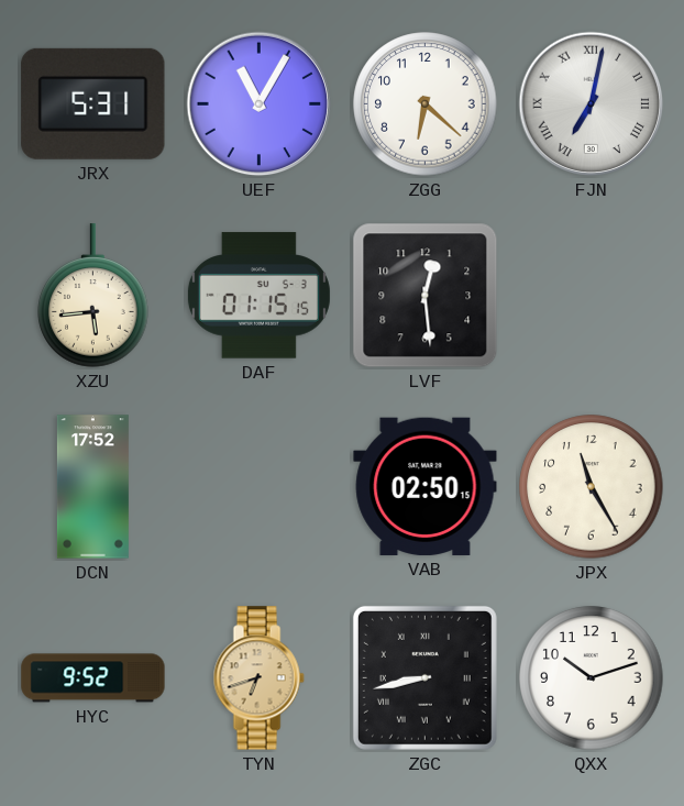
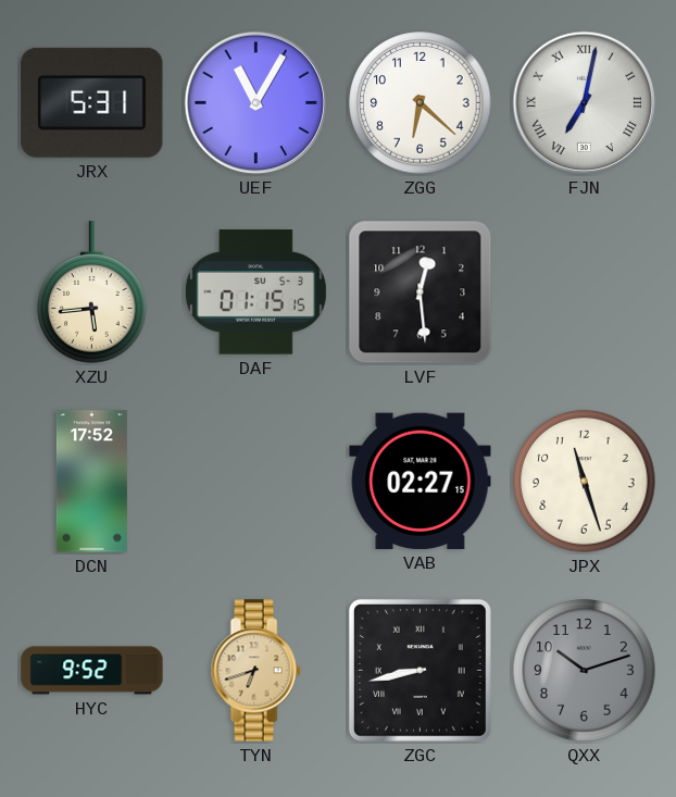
VAB: 02:50 -> 02:27
JPX: 11:25 -> 11:27
QXX dial: white -> grey
